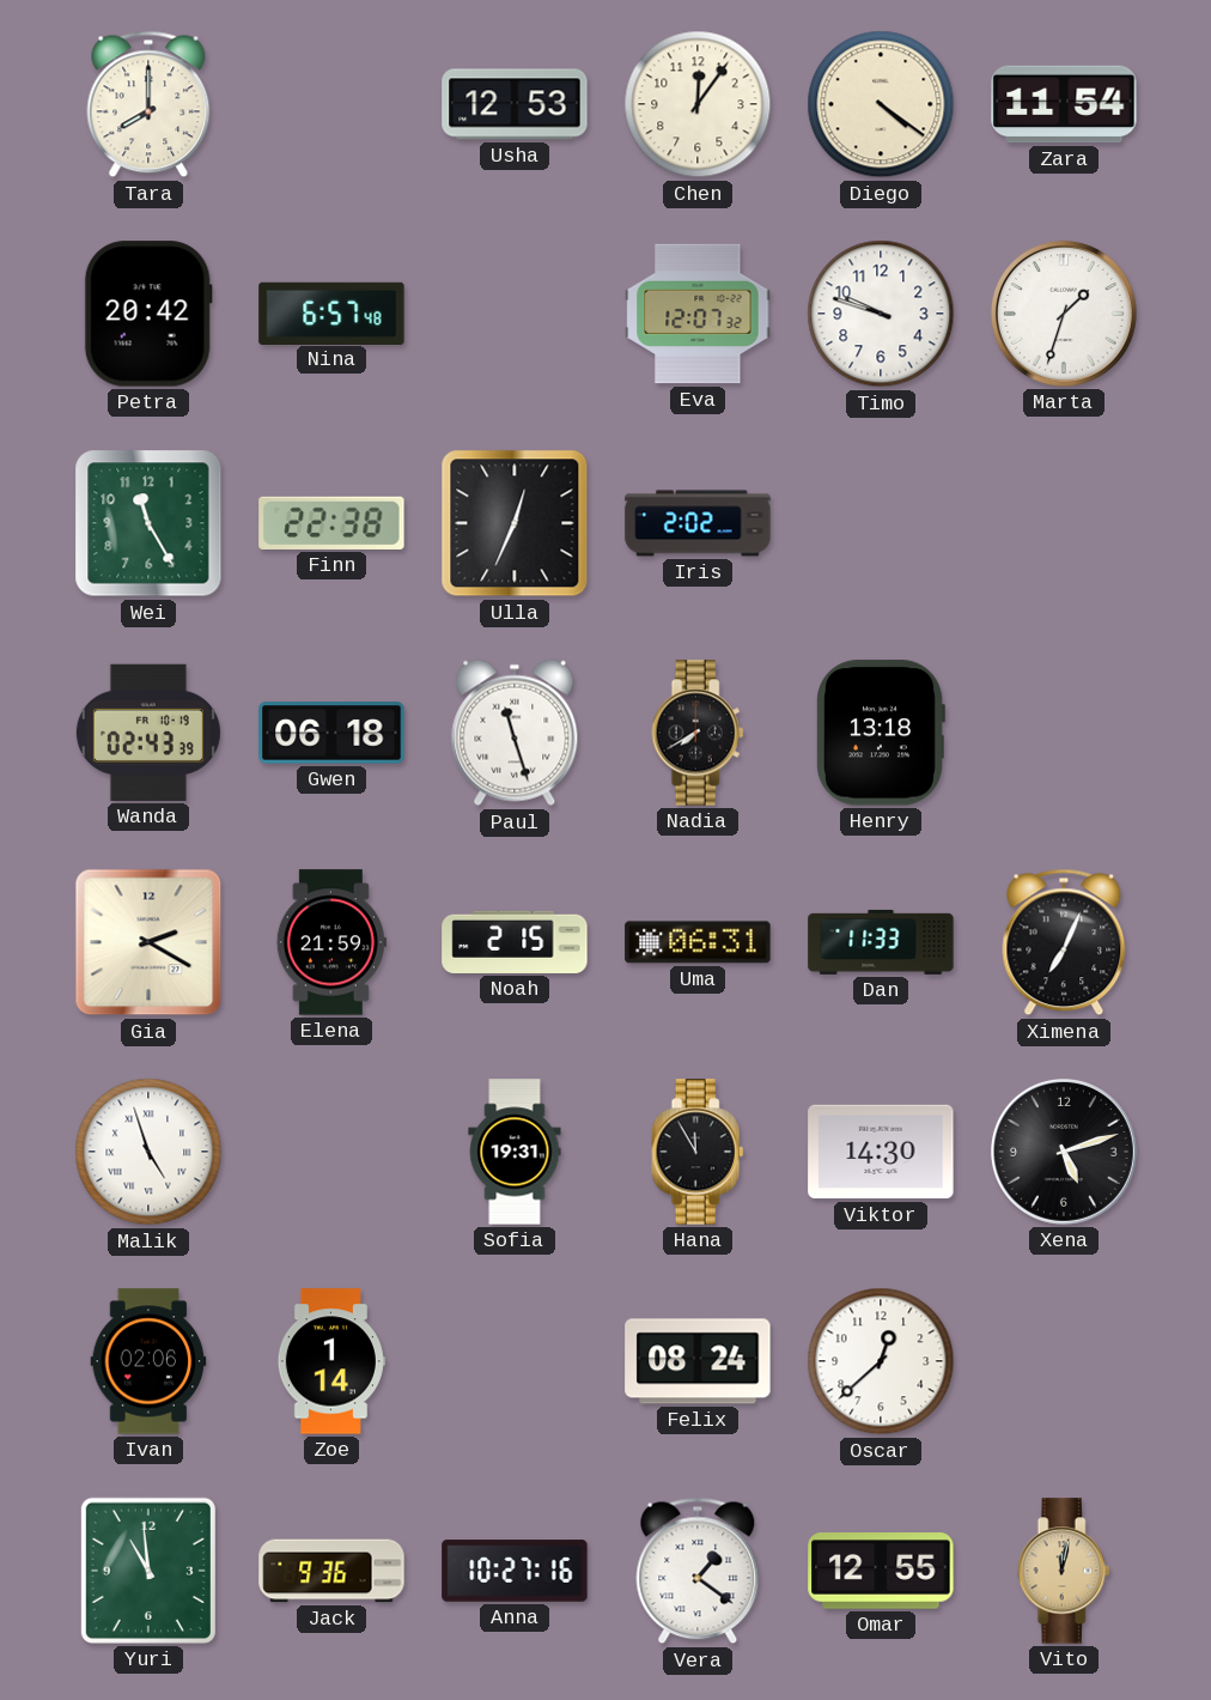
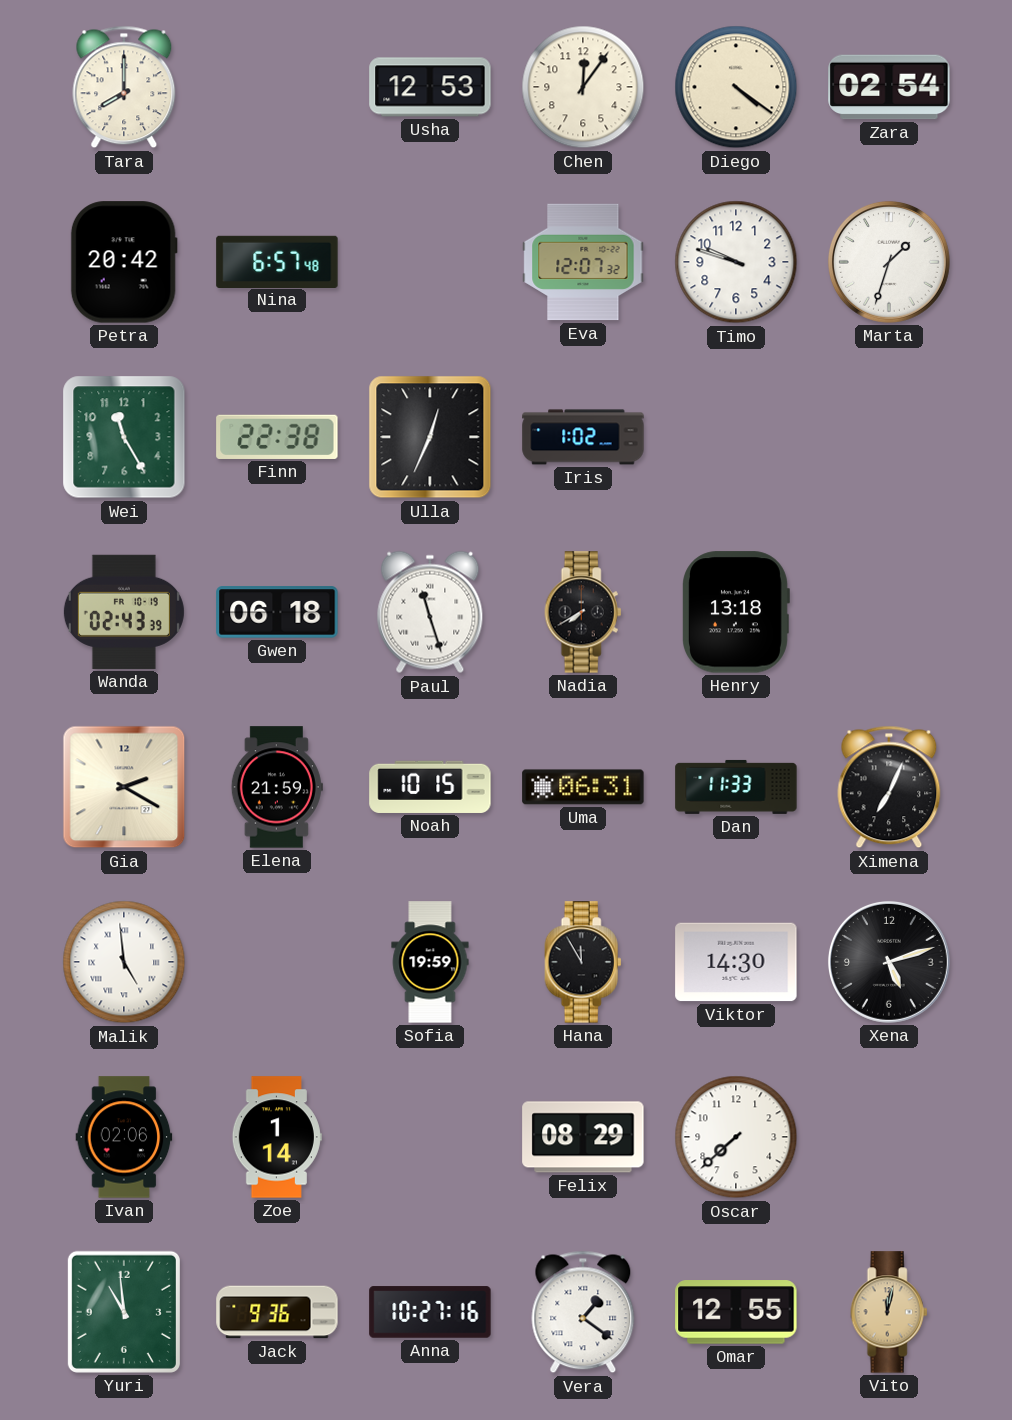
Zara: 11:54 -> 02:54
Iris: 2:02 -> 1:02
Noah: 2:15 -> 10:15
Malik: 4:57 -> 4:59
Sofia: 19:31 -> 19:59
Felix: 08:24 -> 08:29
Oscar: 12:38 -> 7:38
